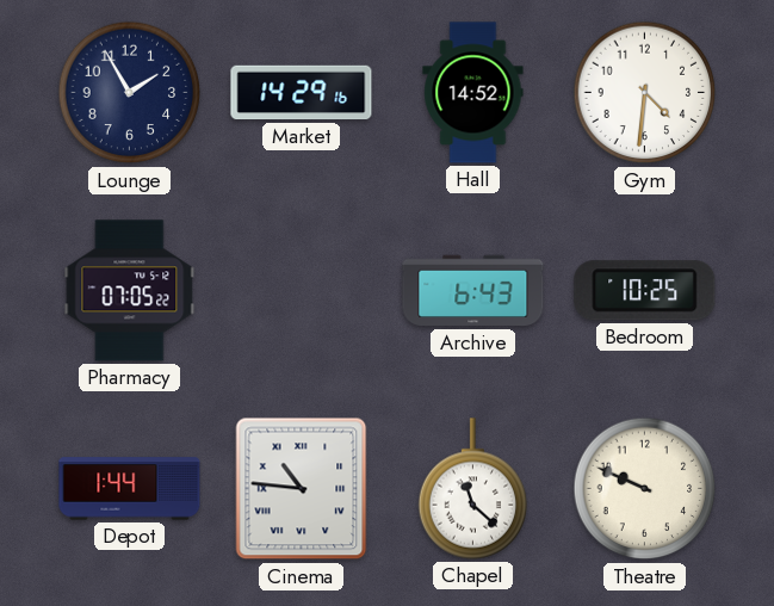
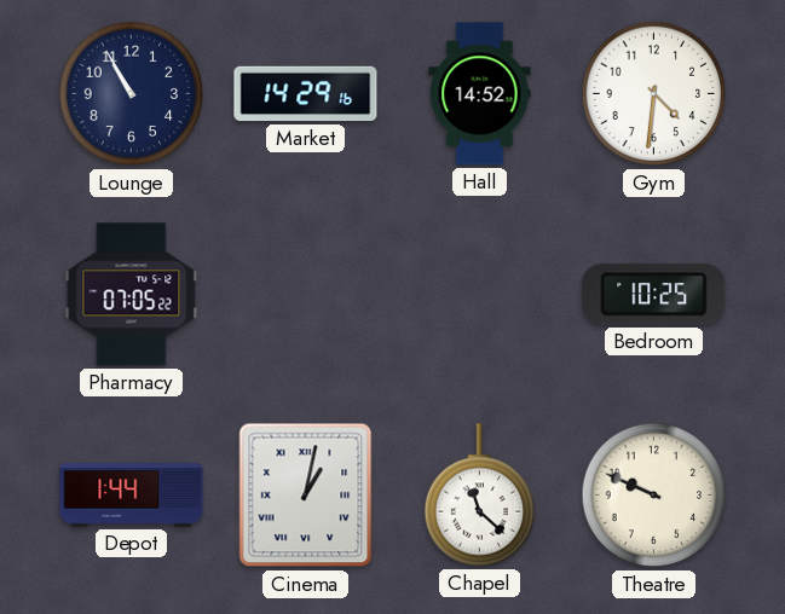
Lounge: 1:55 -> 10:55
Archive: 6:43 -> none
Cinema: 10:46 -> 1:02
